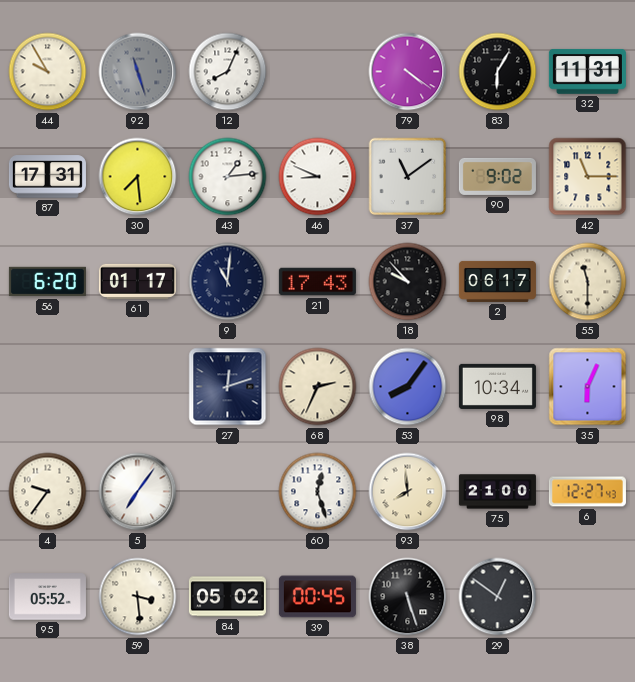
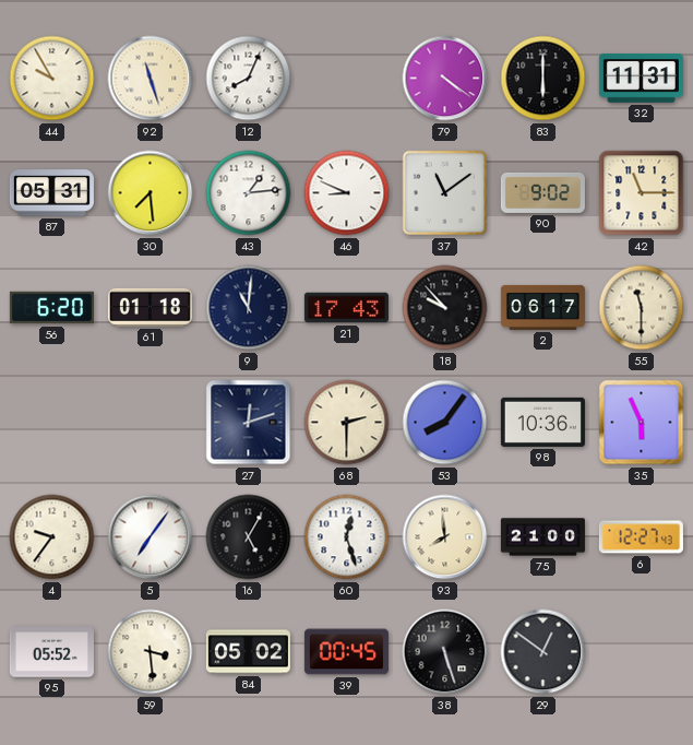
92 dial: grey -> cream
83: 6:05 -> 6:00
87: 17:31 -> 05:31
61: 01:17 -> 01:18
68: 2:34 -> 2:30
98: 10:34 -> 10:36
35: 6:04 -> 5:56
16: none -> 5:05
